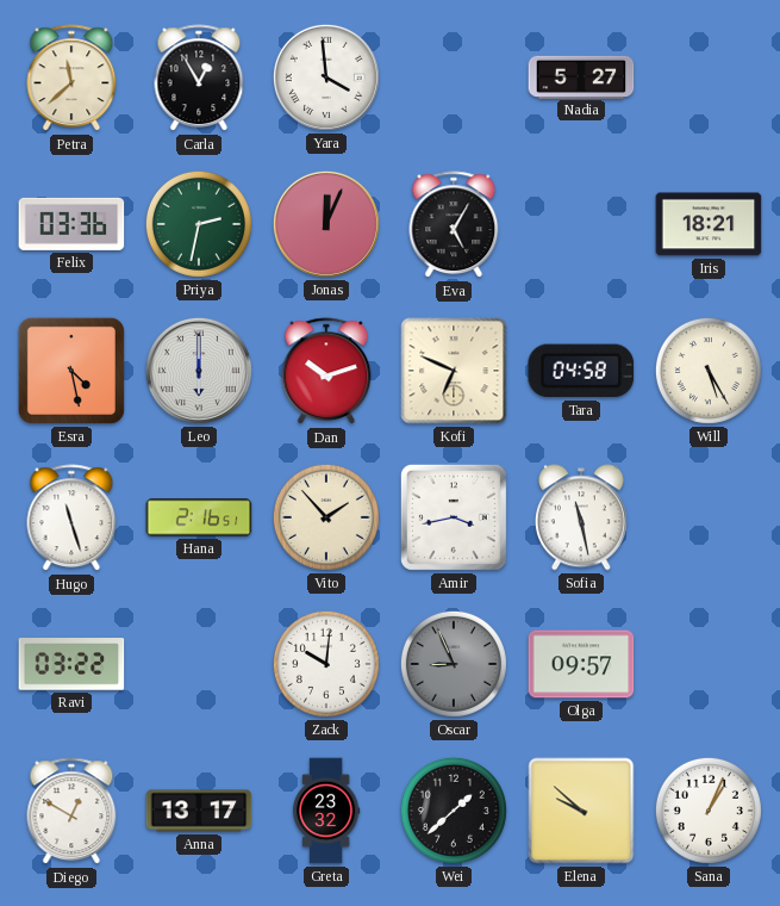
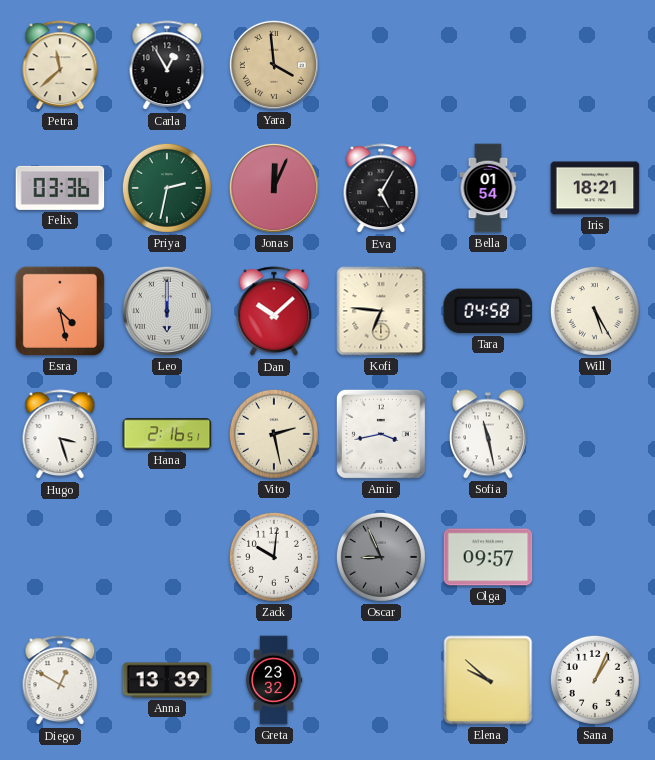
Yara dial: white -> champagne
Nadia: 5:27 -> none
Bella: none -> 01:54
Dan: 10:12 -> 10:08
Kofi: 6:49 -> 6:46
Hugo: 11:27 -> 3:27
Vito: 1:53 -> 2:28
Ravi: 03:22 -> none
Anna: 13:17 -> 13:39
Wei: 1:38 -> none
